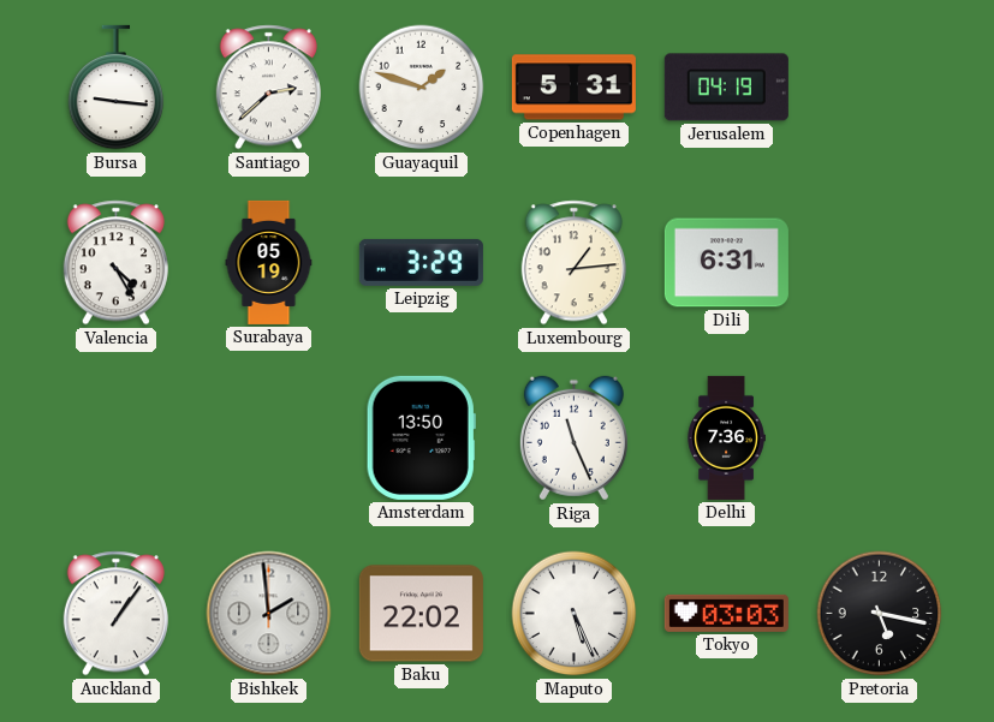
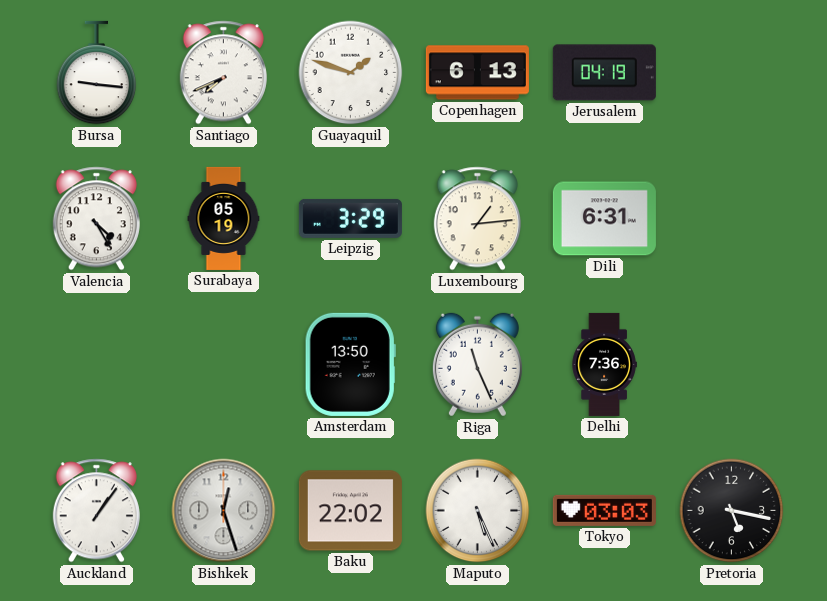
Santiago: 2:38 -> 7:41
Copenhagen: 5:31 -> 6:13
Bishkek: 1:59 -> 12:27
